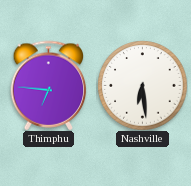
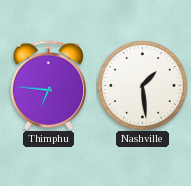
Nashville: 6:29 -> 1:29
